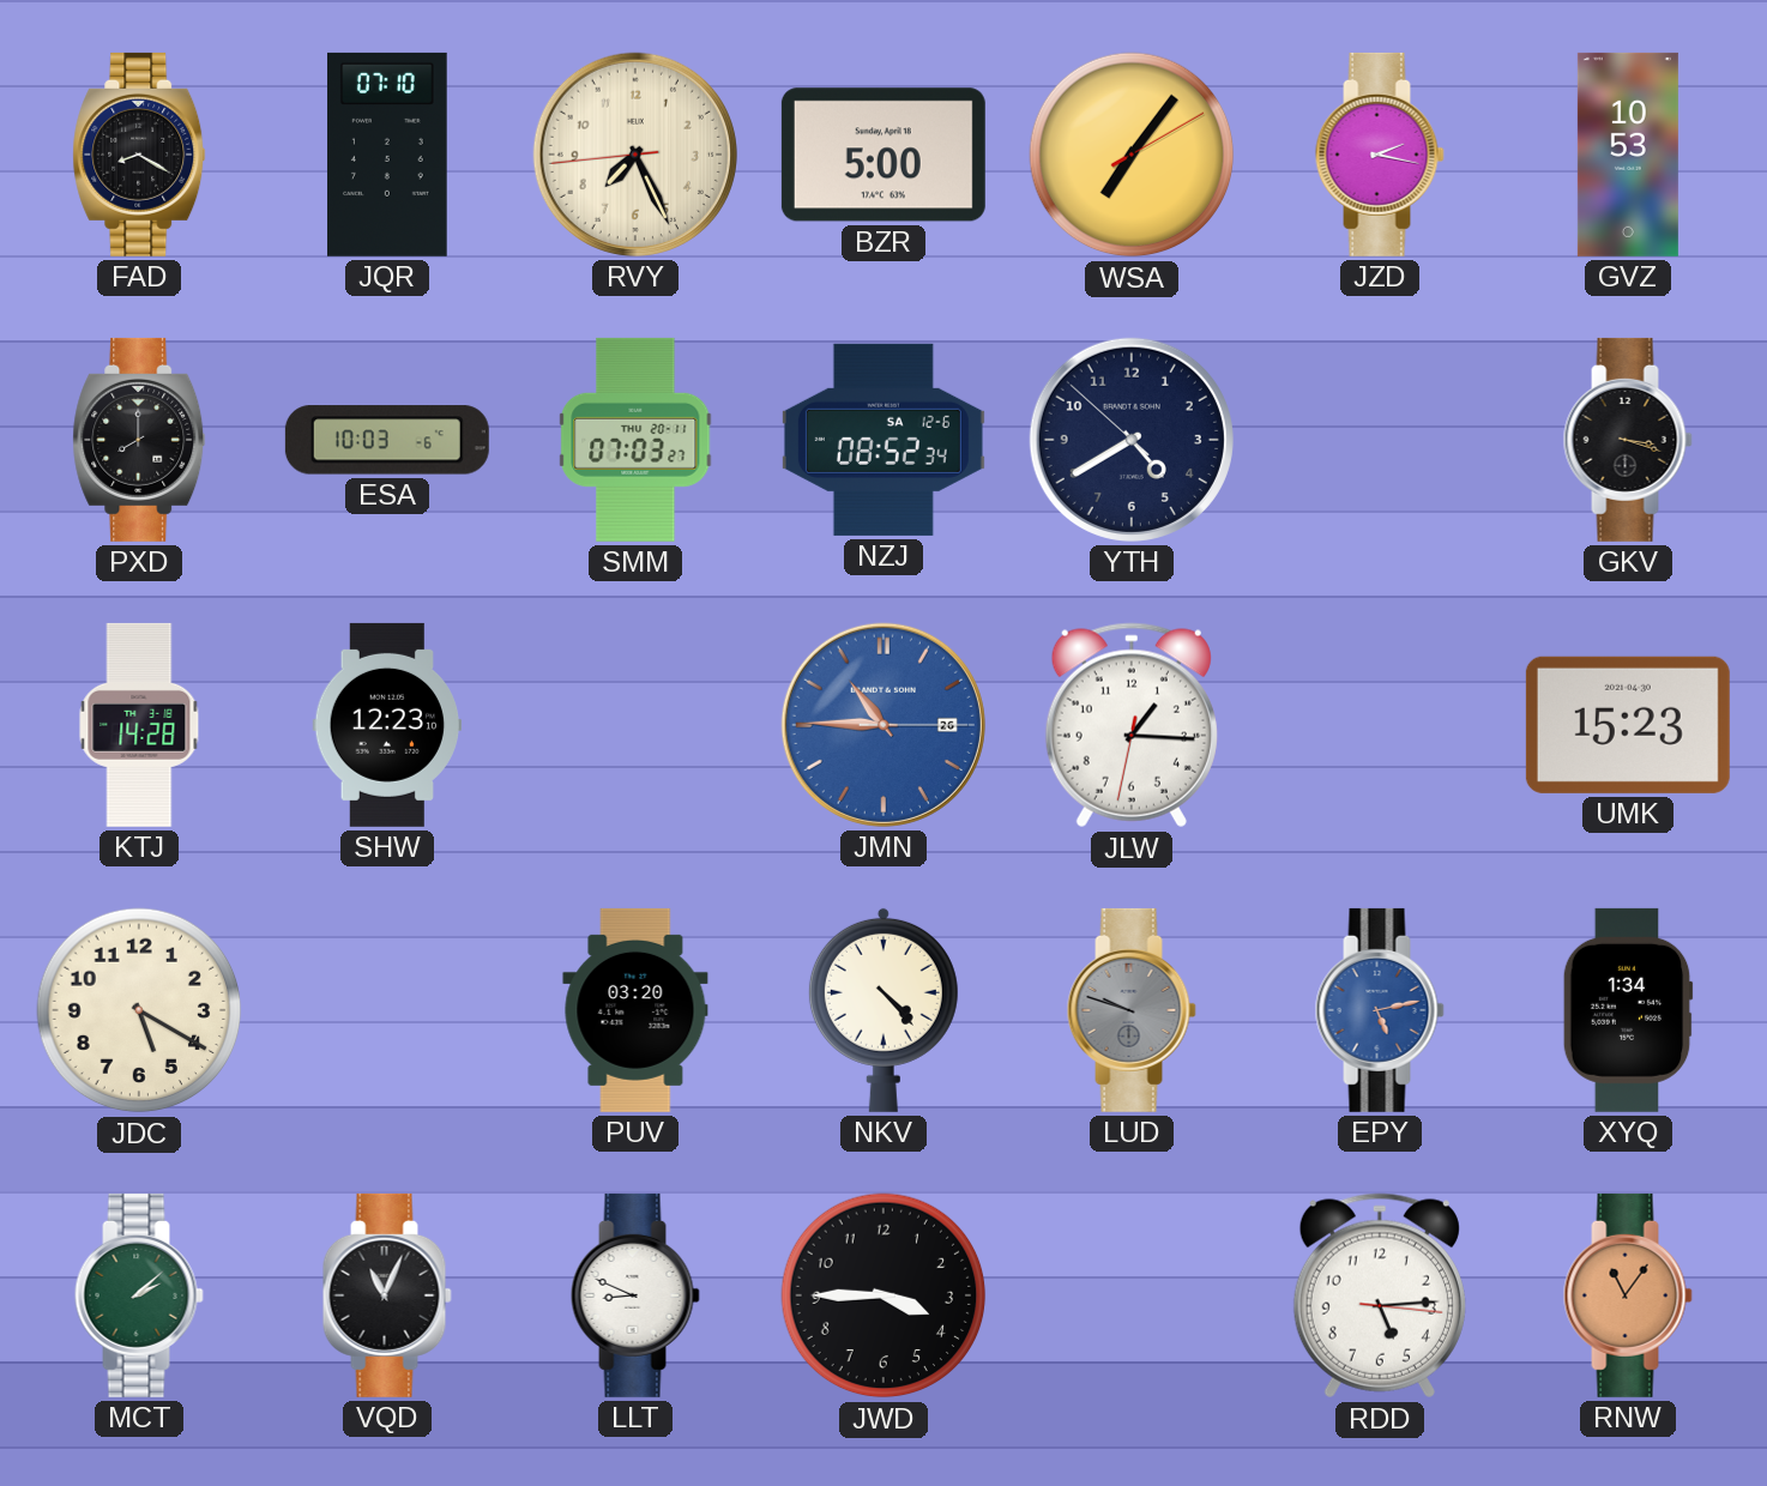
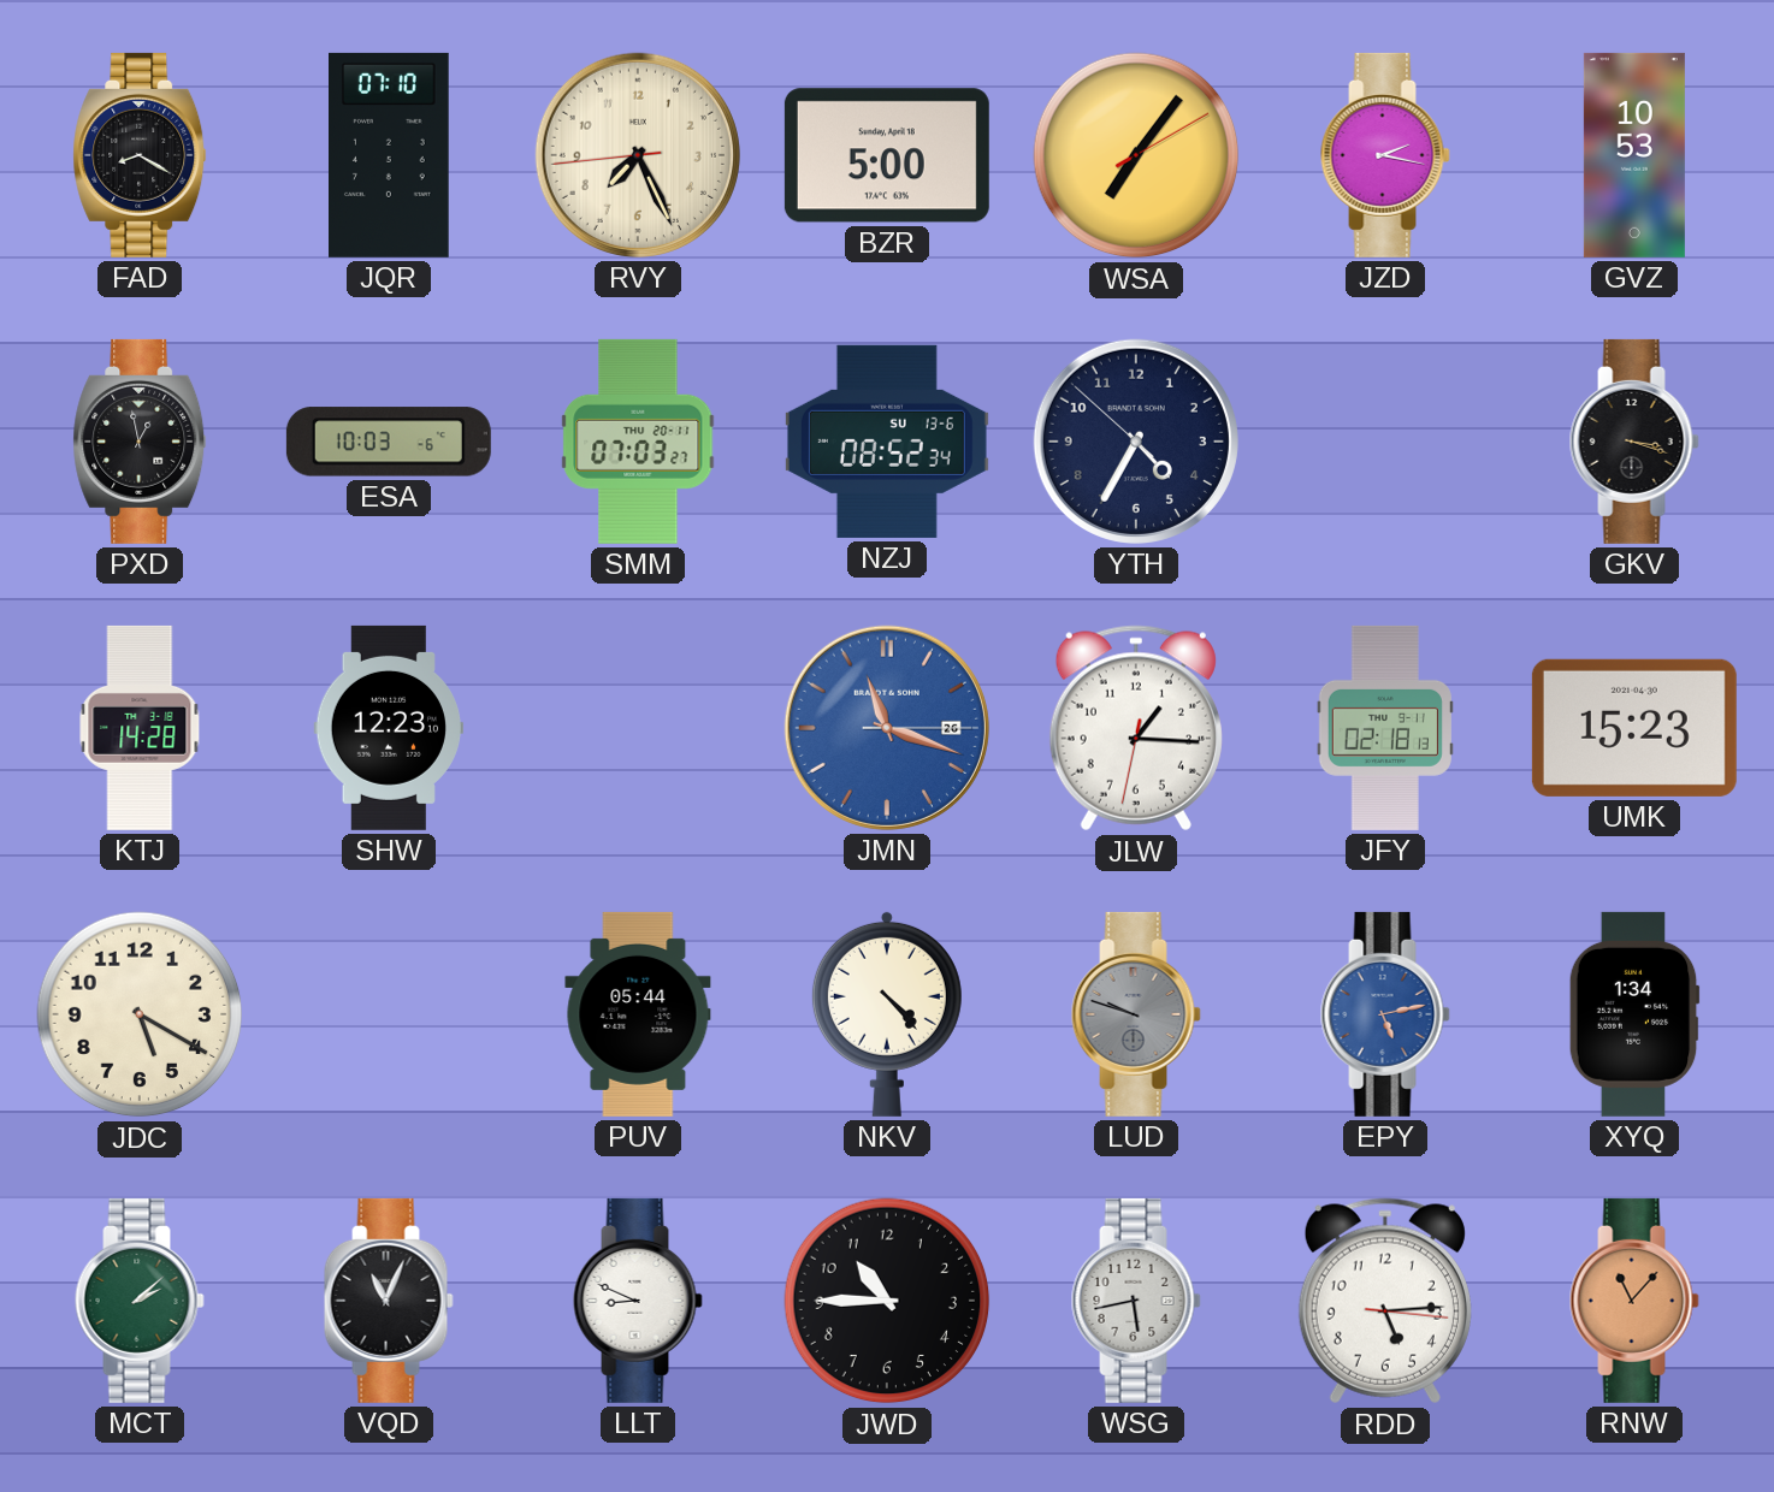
PXD: 8:00 -> 12:58
NZJ date: SA 12-6 -> SU 13-6
YTH: 4:39 -> 4:34
JMN: 10:45 -> 11:18
JFY: none -> 02:18
PUV: 03:20 -> 05:44
JWD: 3:45 -> 10:45
WSG: none -> 5:43
RNW: 11:06 -> 11:07
